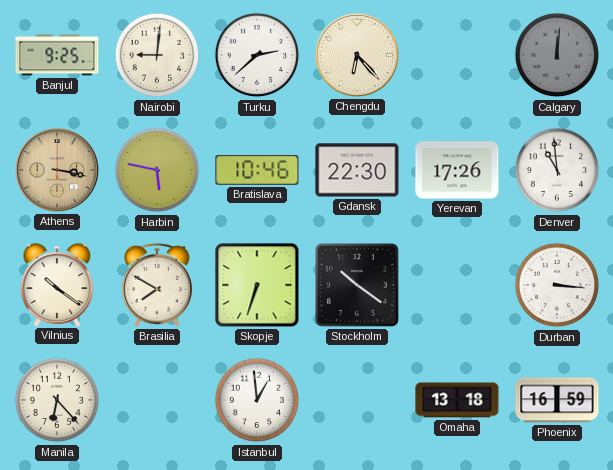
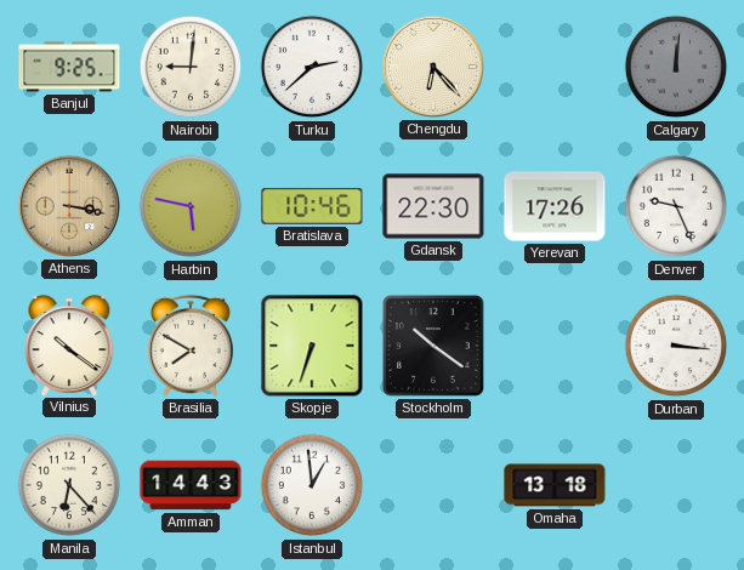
Denver: 10:59 -> 9:26
Amman: none -> 14:43
Phoenix: 16:59 -> none
